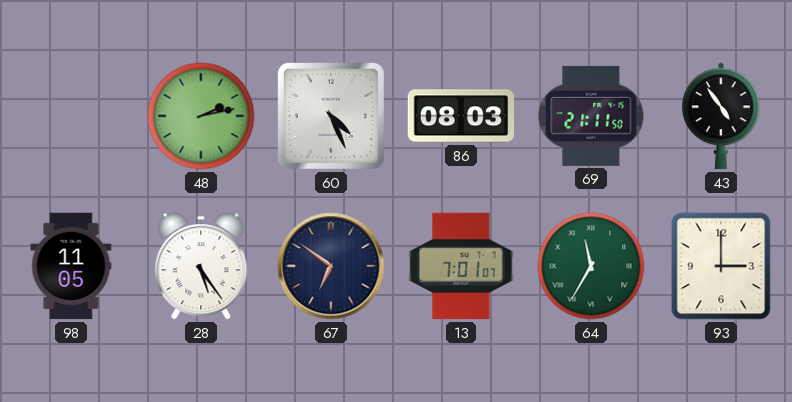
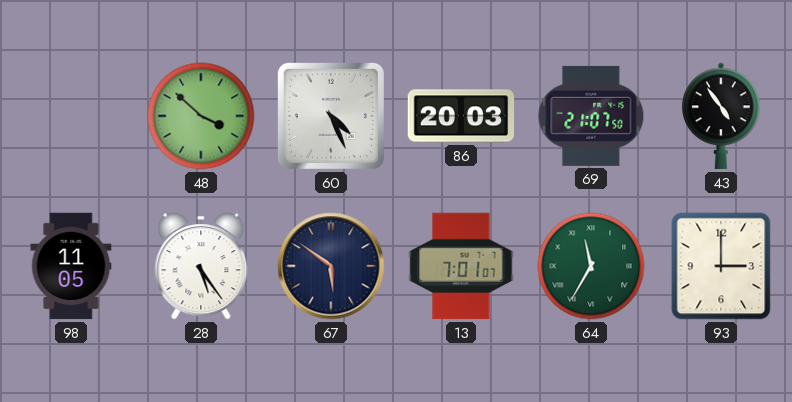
48: 2:13 -> 3:52
86: 08:03 -> 20:03
69: 21:11 -> 21:07
67: 6:51 -> 5:51
